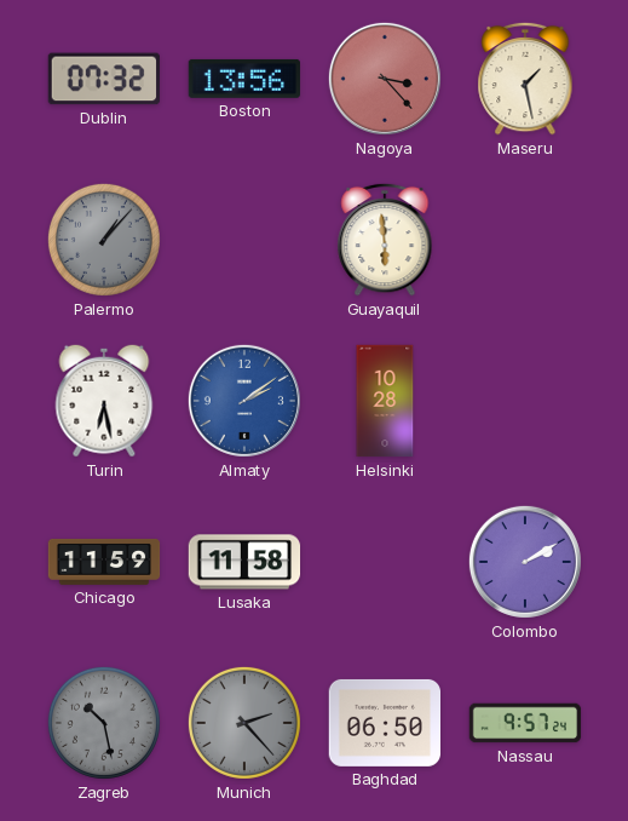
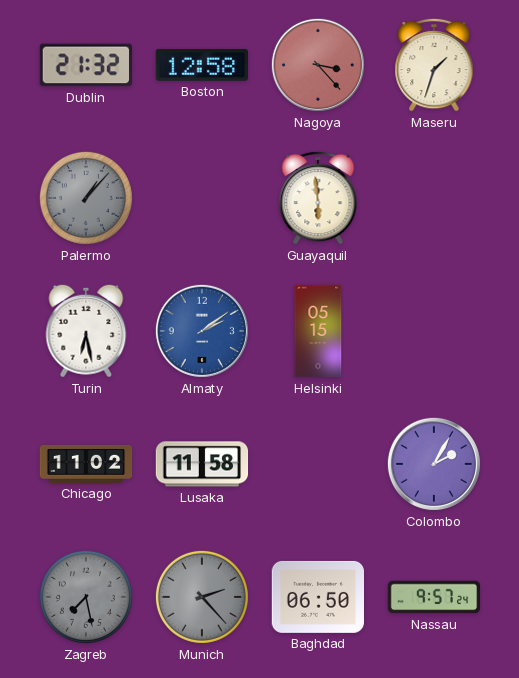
Dublin: 07:32 -> 21:32
Boston: 13:56 -> 12:58
Maseru: 1:28 -> 1:33
Helsinki: 10:28 -> 05:15
Chicago: 11:59 -> 11:02
Colombo: 2:10 -> 2:05
Zagreb: 10:28 -> 7:28
